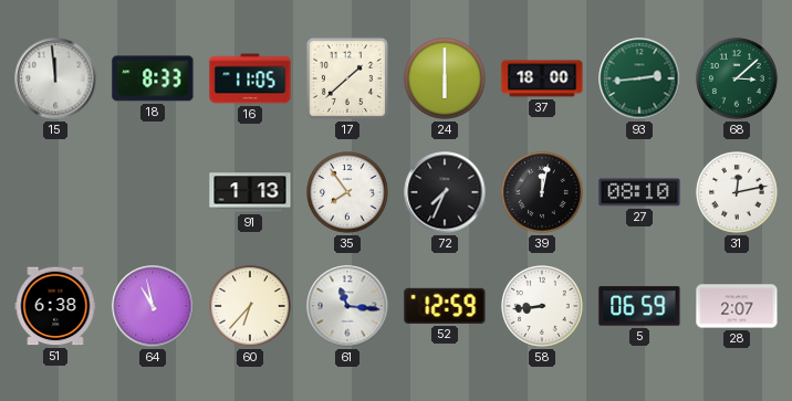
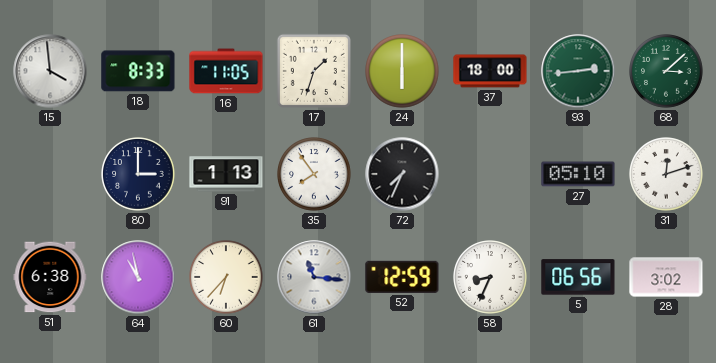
15: 11:59 -> 3:59
17: 1:38 -> 1:33
80: none -> 3:00
39: 12:02 -> none
27: 08:10 -> 05:10
31: 12:13 -> 12:12
58: 8:44 -> 8:34
5: 06:59 -> 06:56
28: 2:07 -> 3:02
